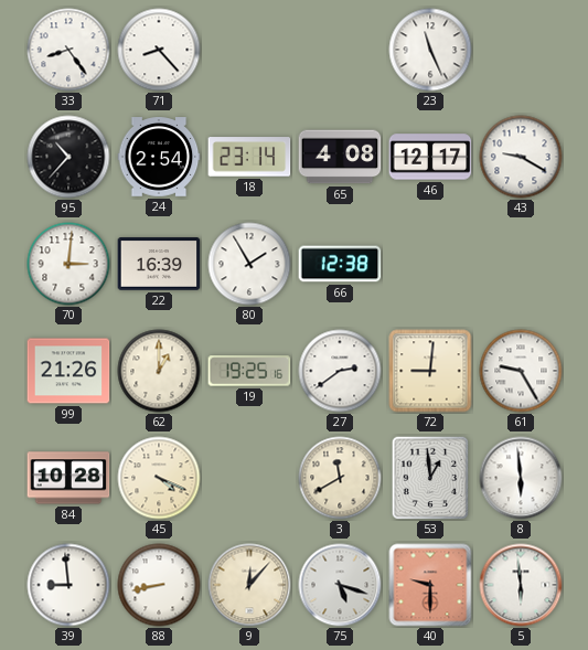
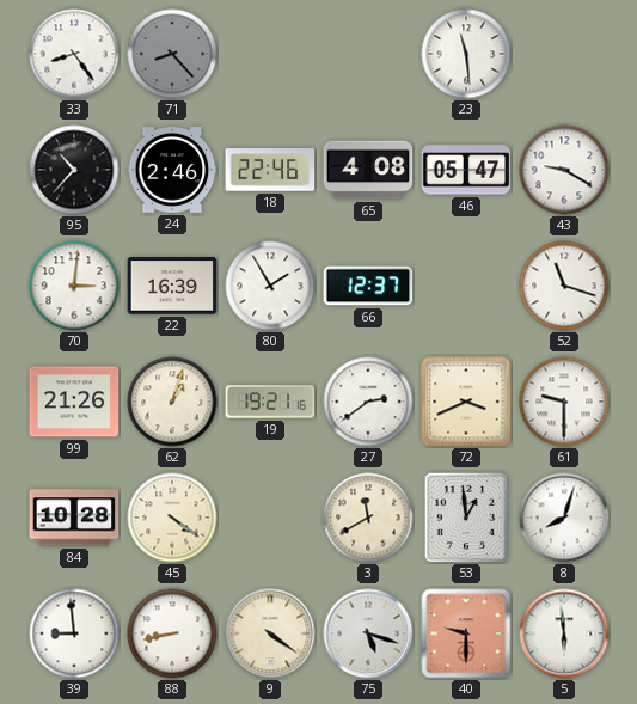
71 dial: white -> grey
23: 11:26 -> 11:29
24: 2:54 -> 2:46
18: 23:14 -> 22:46
46: 12:17 -> 05:47
66: 12:38 -> 12:37
52: none -> 11:18
62: 1:00 -> 1:03
19: 19:25 -> 19:21
72: 9:01 -> 3:41
61: 9:25 -> 9:30
45: 4:19 -> 4:21
8: 5:59 -> 8:03
9: 12:07 -> 4:21
